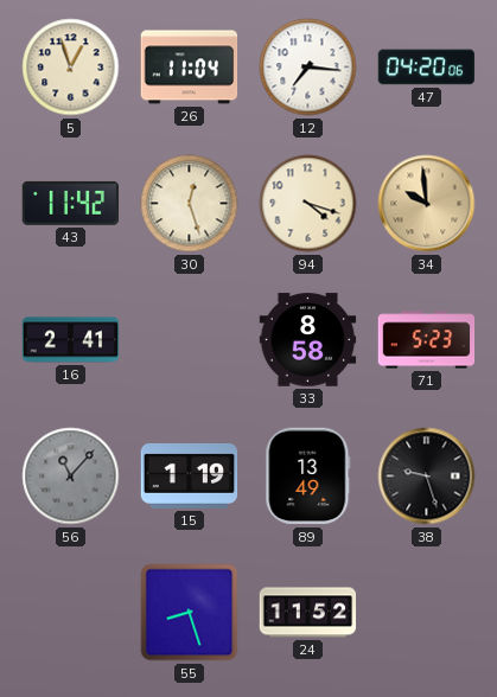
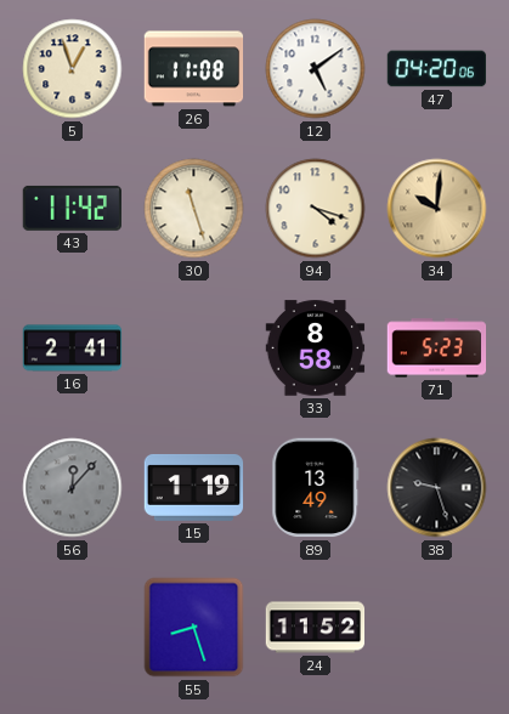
26: 11:04 -> 11:08
12: 7:16 -> 5:09
30: 12:27 -> 11:27
34: 9:59 -> 10:01
56: 11:07 -> 12:07
